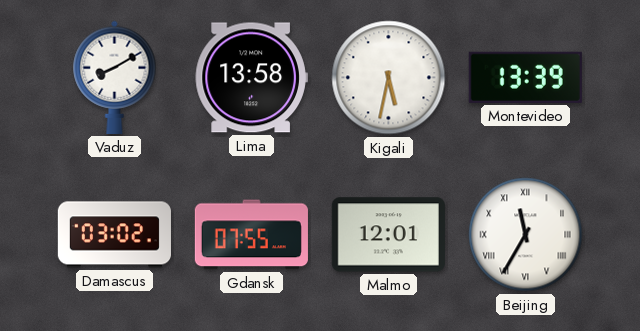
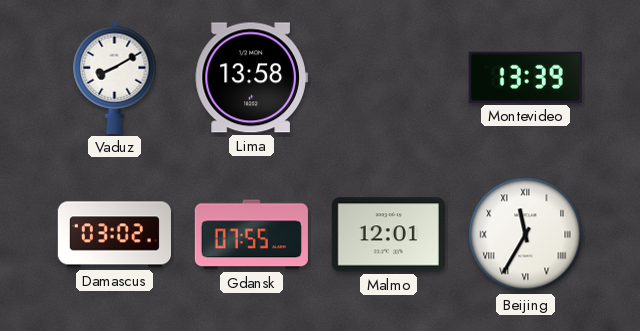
Kigali: 5:32 -> none
